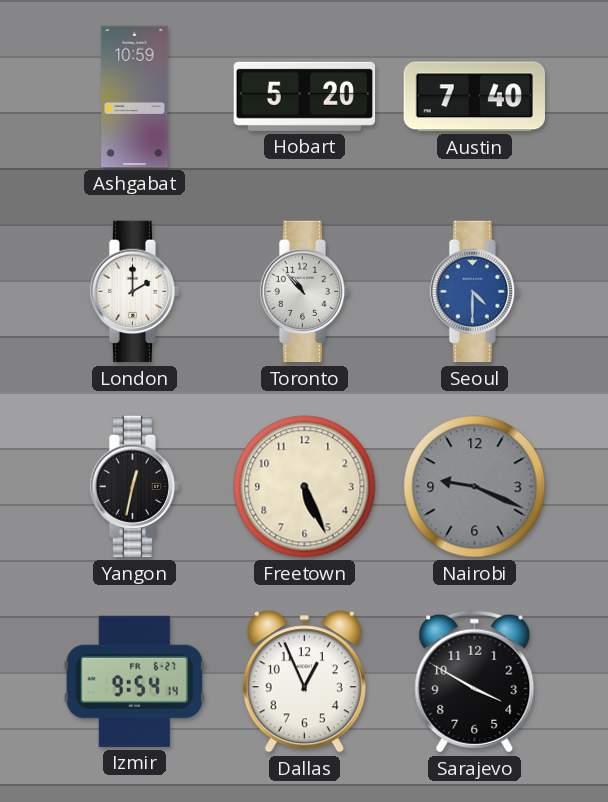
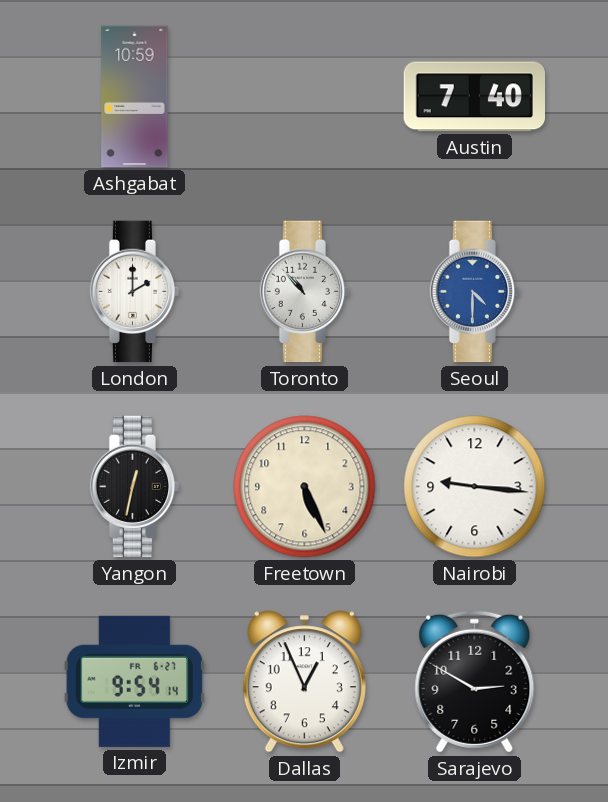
Hobart: 5:20 -> none
Nairobi: 9:19 -> 9:16
Nairobi dial: grey -> white
Sarajevo: 3:50 -> 2:50
